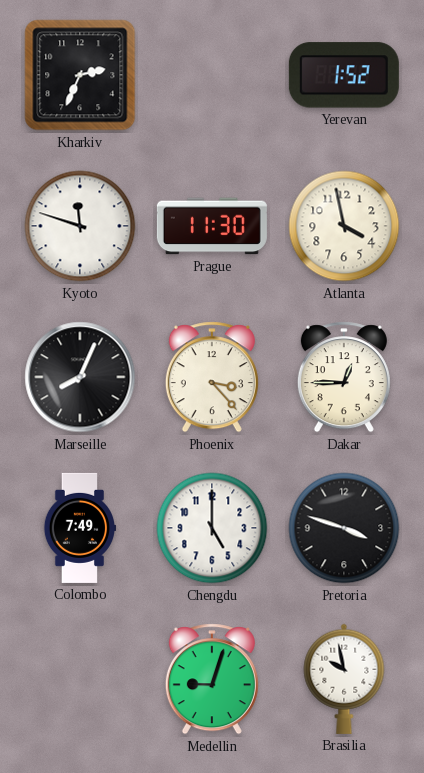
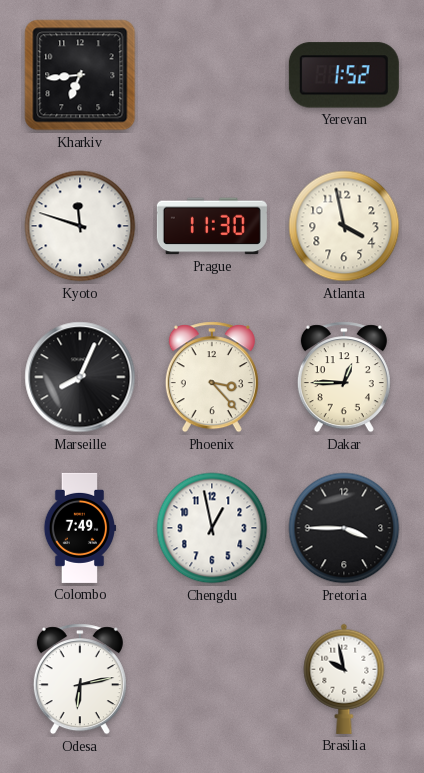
Kharkiv: 2:34 -> 6:44
Chengdu: 5:00 -> 12:58
Pretoria: 3:48 -> 3:45
Odesa: none -> 6:13
Medellin: 9:03 -> none
